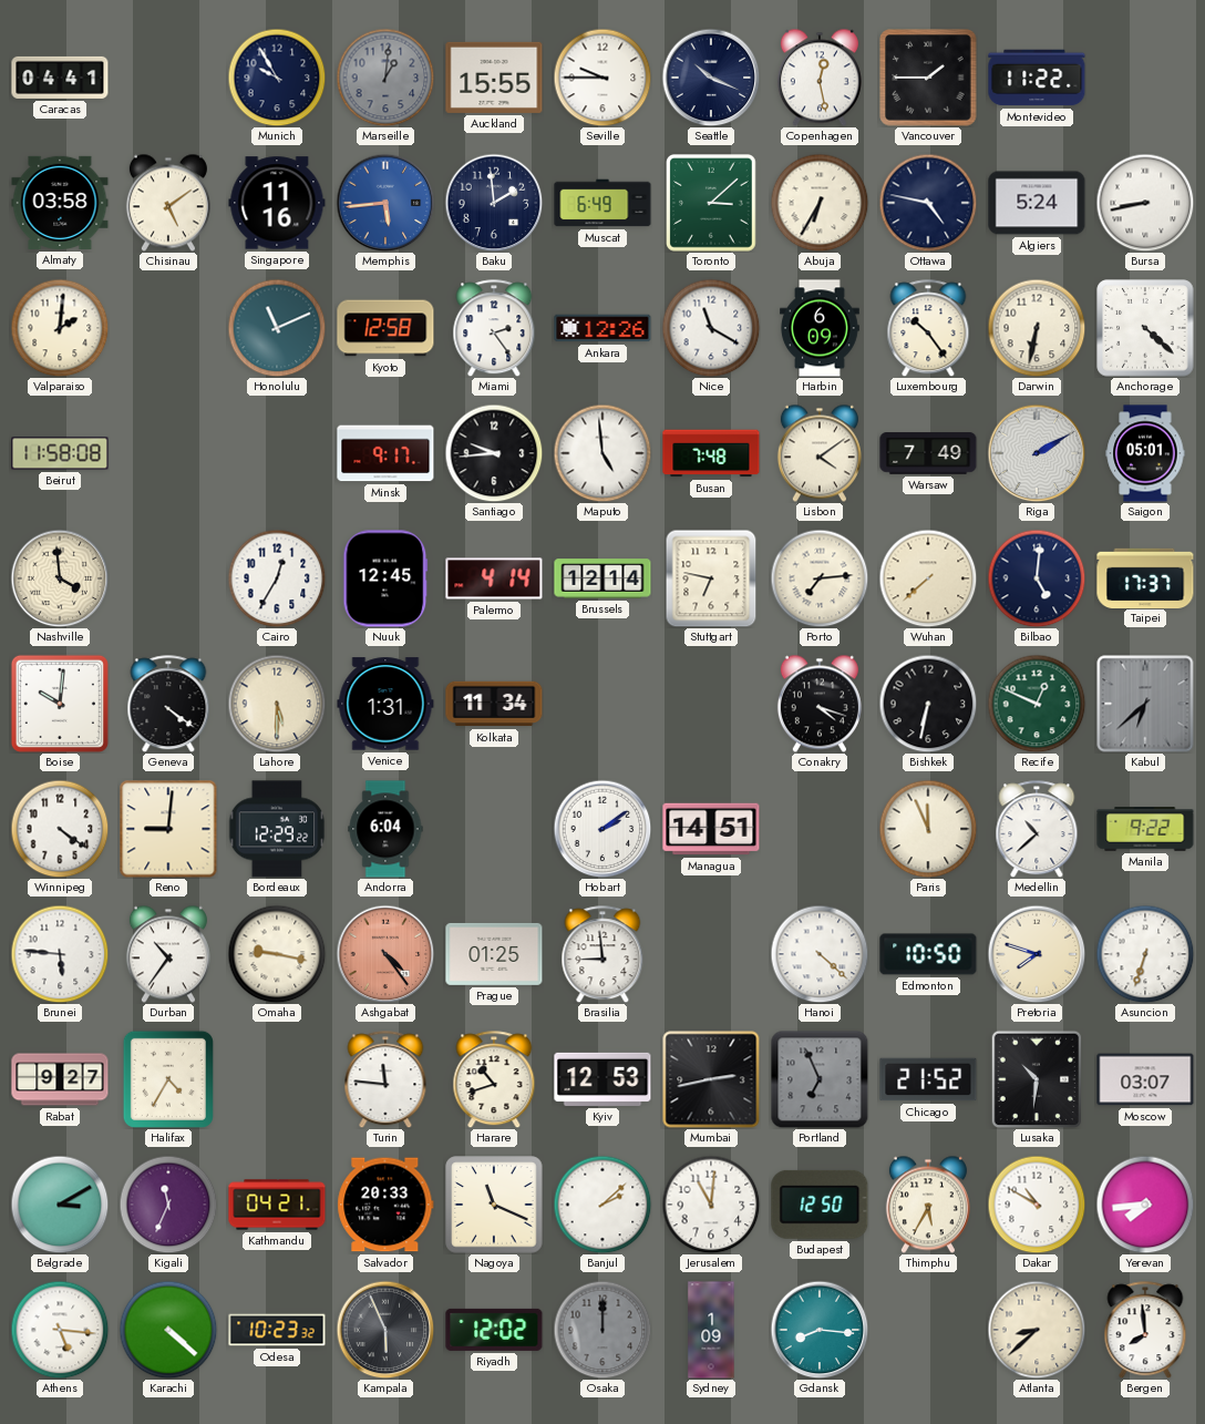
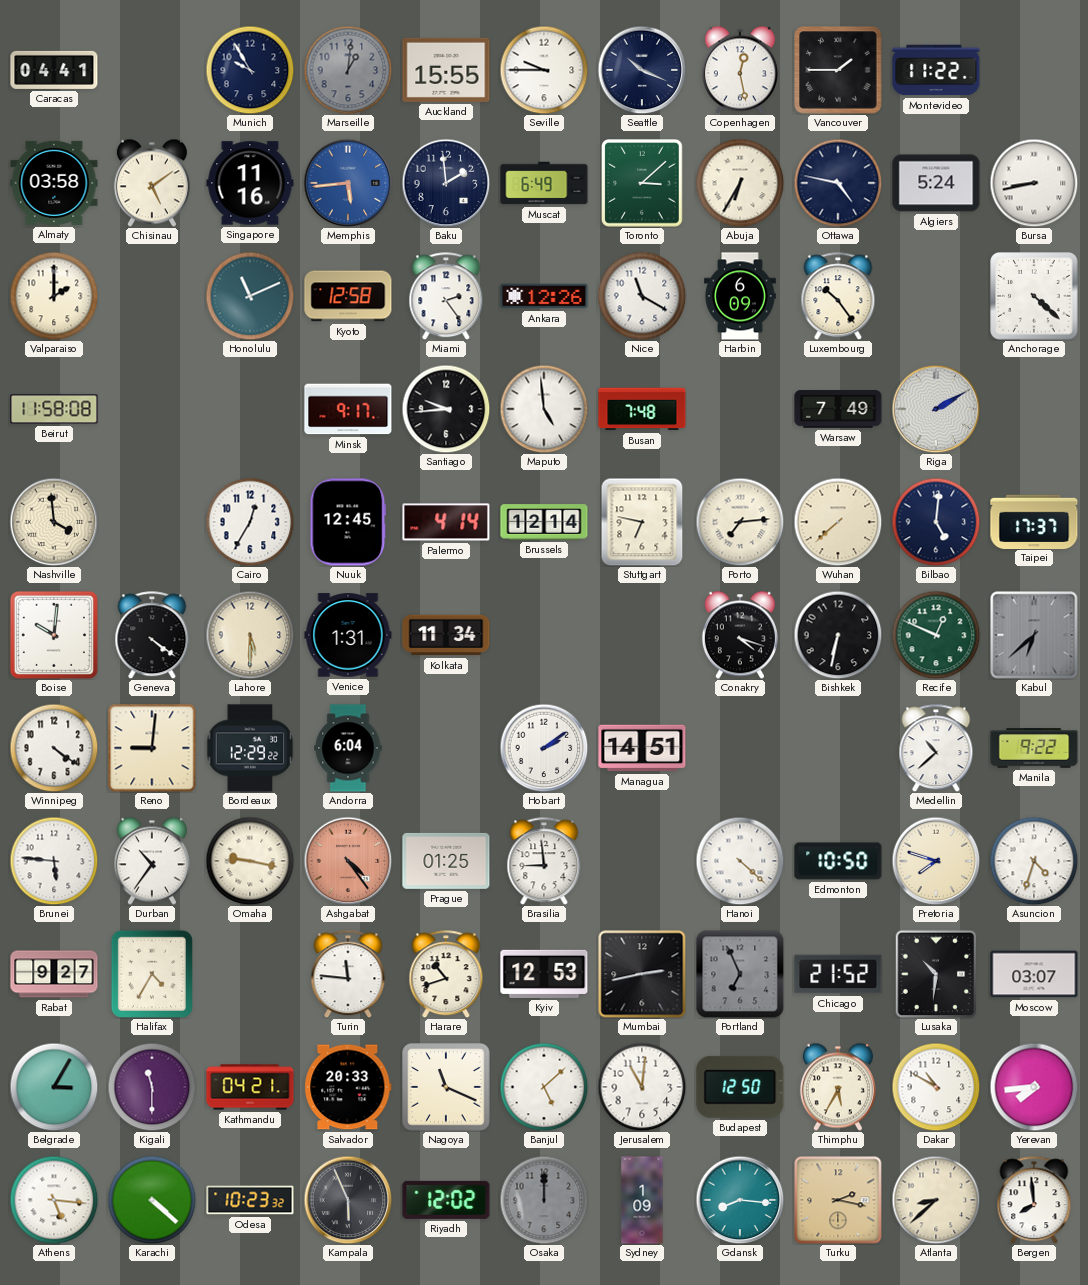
Valparaiso: 2:01 -> 2:00
Darwin: 6:32 -> none
Lisbon: 4:09 -> none
Saigon: 05:01 -> none
Paris: 11:56 -> none
Asuncion: 6:33 -> 4:33
Belgrade: 3:10 -> 3:05
Kigali: 11:34 -> 11:30
Banjul: 2:08 -> 5:08
Turku: none -> 2:17
